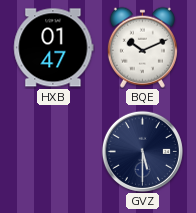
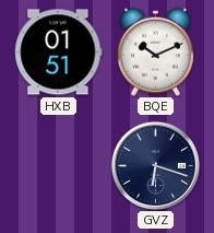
HXB: 01:47 -> 01:51
GVZ: 5:30 -> 6:18
